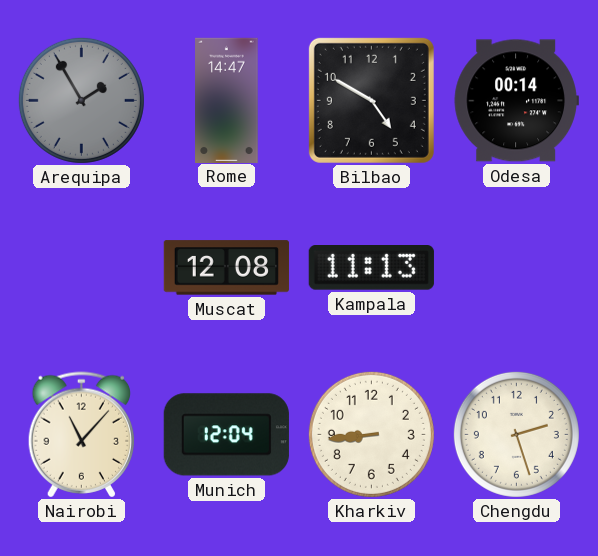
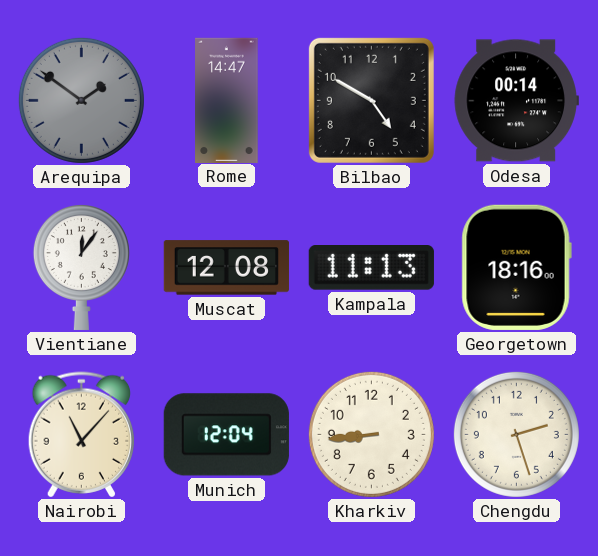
Arequipa: 1:55 -> 1:51
Vientiane: none -> 12:06
Georgetown: none -> 18:16
